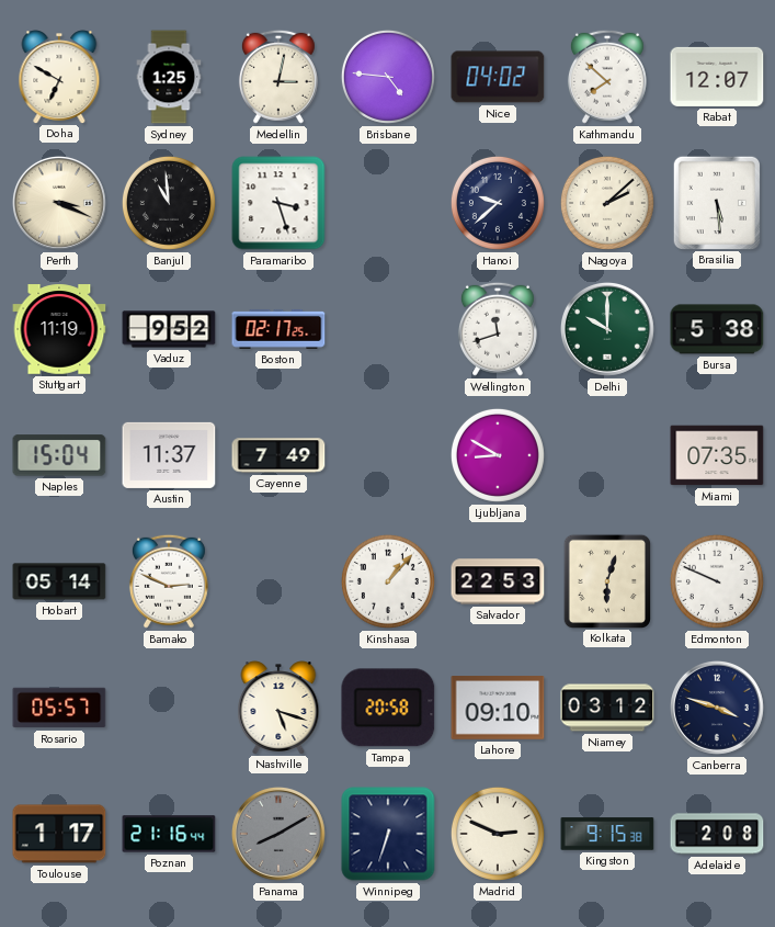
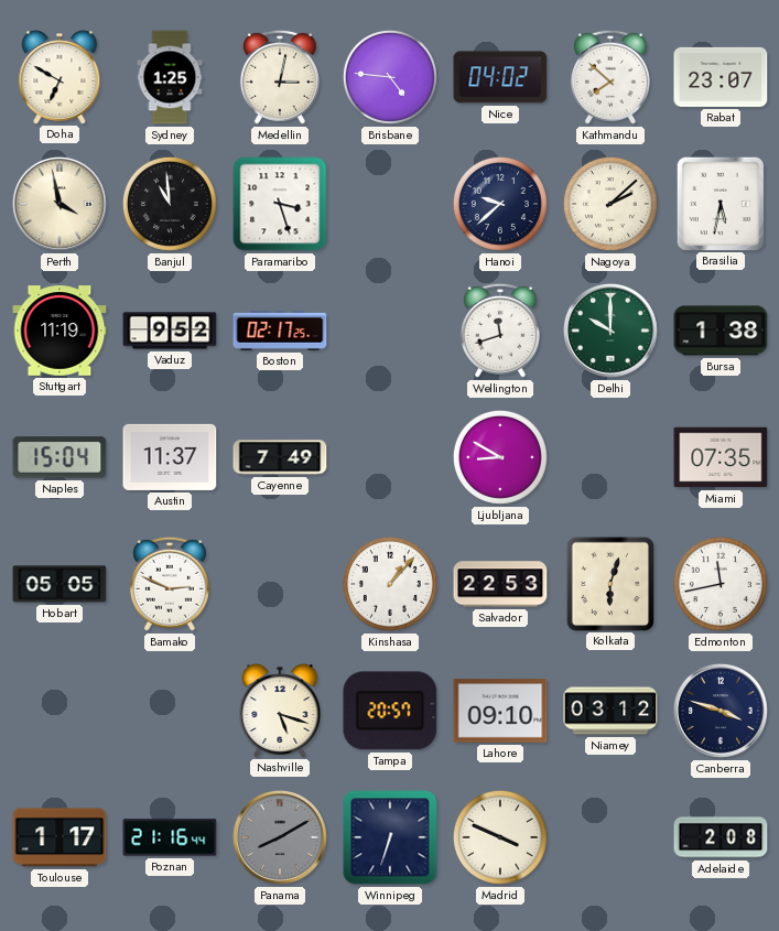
Rabat: 12:07 -> 23:07
Perth: 3:19 -> 3:58
Brasilia: 5:29 -> 5:32
Bursa: 5:38 -> 1:38
Hobart: 05:14 -> 05:05
Edmonton: 9:49 -> 11:43
Rosario: 05:57 -> none
Tampa: 20:58 -> 20:57
Madrid: 2:49 -> 3:49
Kingston: 9:15 -> none
